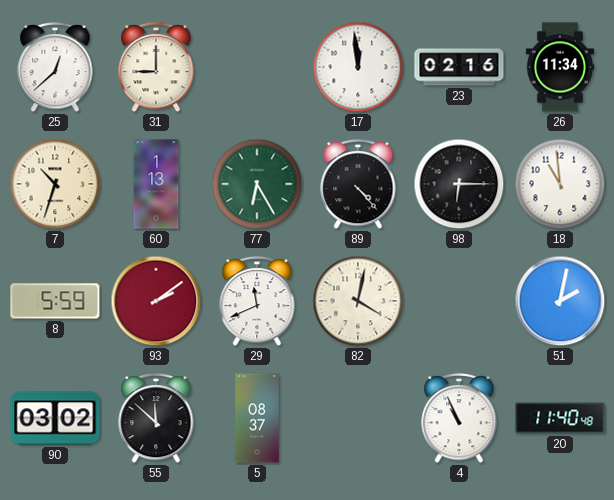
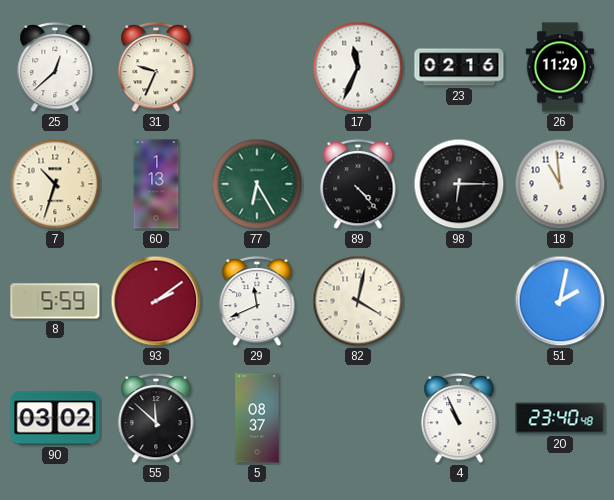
31: 9:00 -> 9:34
17: 11:59 -> 11:34
26: 11:34 -> 11:29
20: 11:40 -> 23:40
